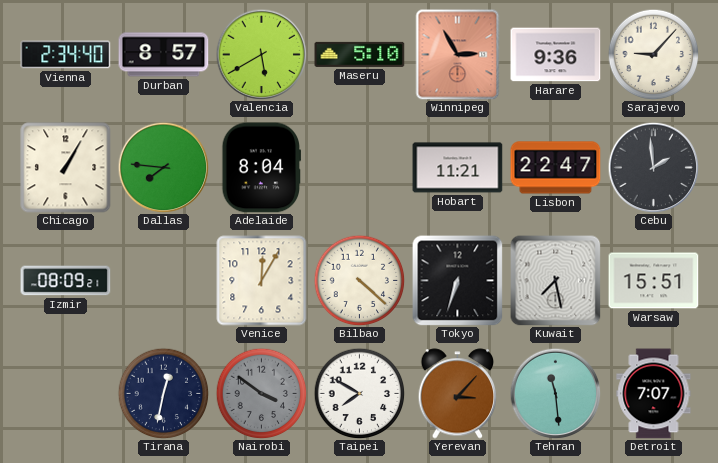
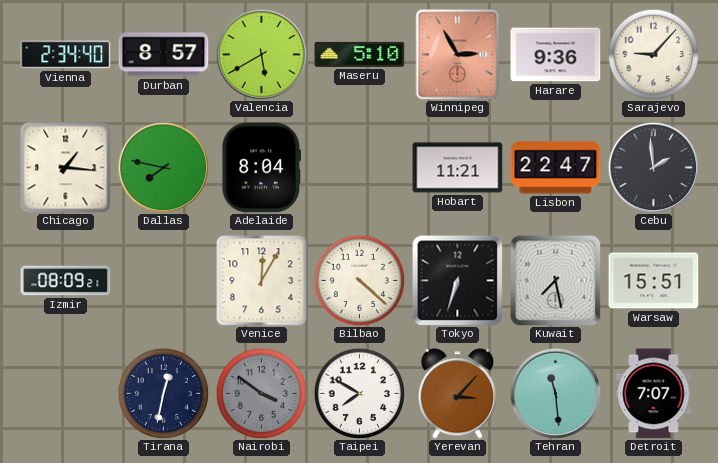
Chicago: 1:05 -> 1:16
Dallas: 7:46 -> 7:47
